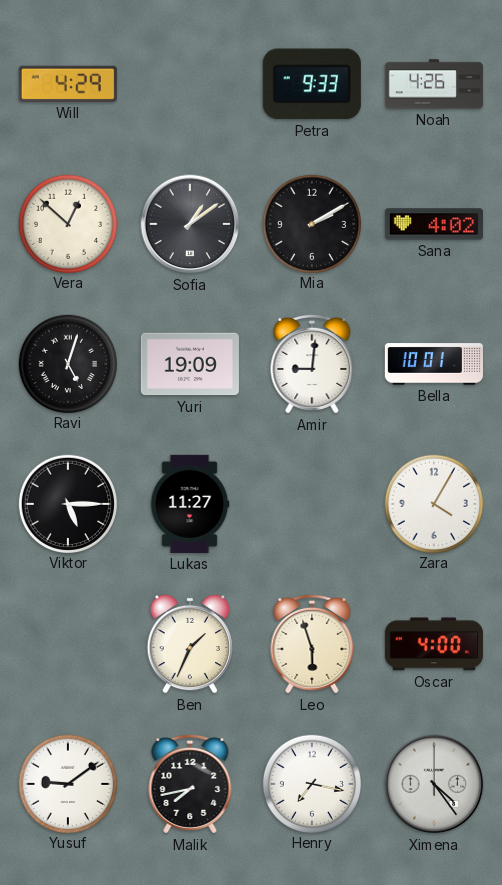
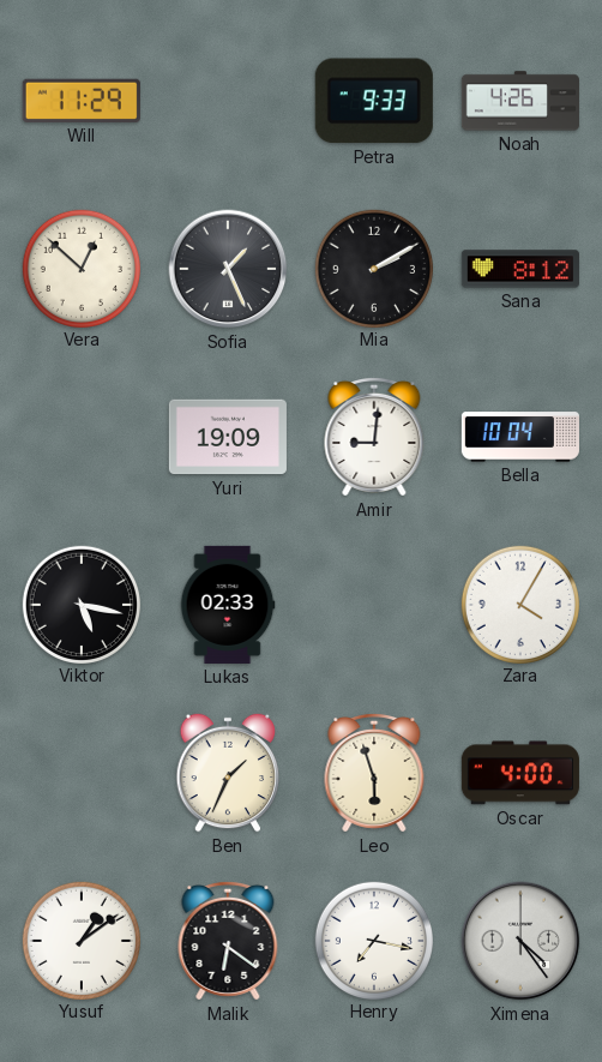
Will: 4:29 -> 11:29
Sofia: 1:09 -> 1:26
Sana: 4:02 -> 8:12
Ravi: 5:03 -> none
Bella: 10:01 -> 10:04
Viktor: 5:15 -> 5:17
Lukas: 11:27 -> 02:33
Yusuf: 9:09 -> 1:09
Malik: 7:43 -> 6:21
